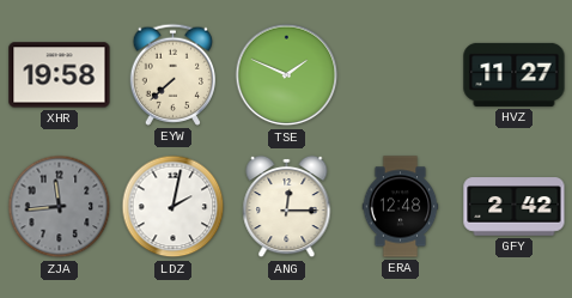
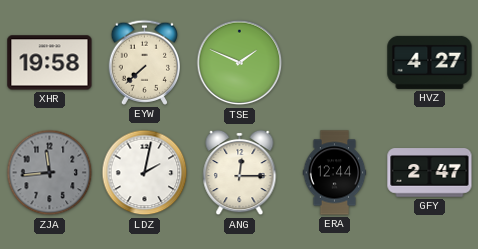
HVZ: 11:27 -> 4:27
ERA: 12:48 -> 12:44
GFY: 2:42 -> 2:47
